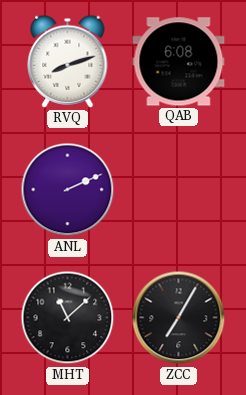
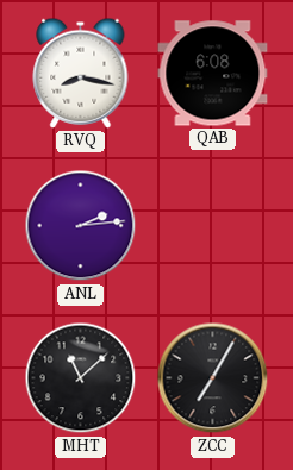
RVQ: 8:12 -> 8:17
ANL: 2:11 -> 2:14
